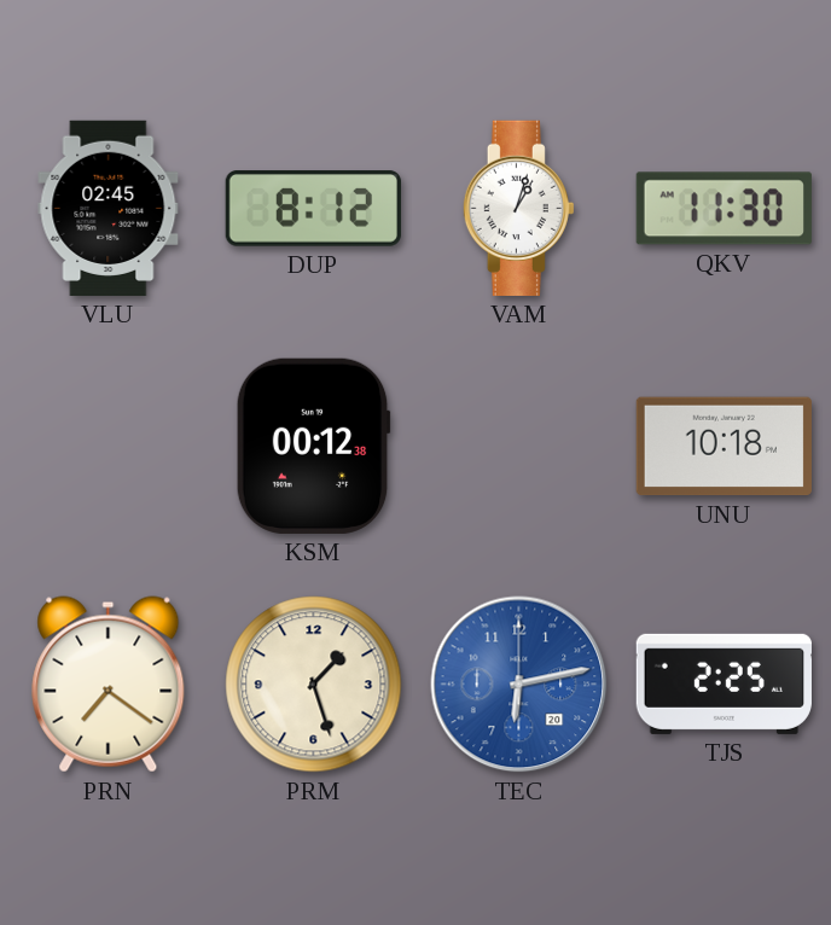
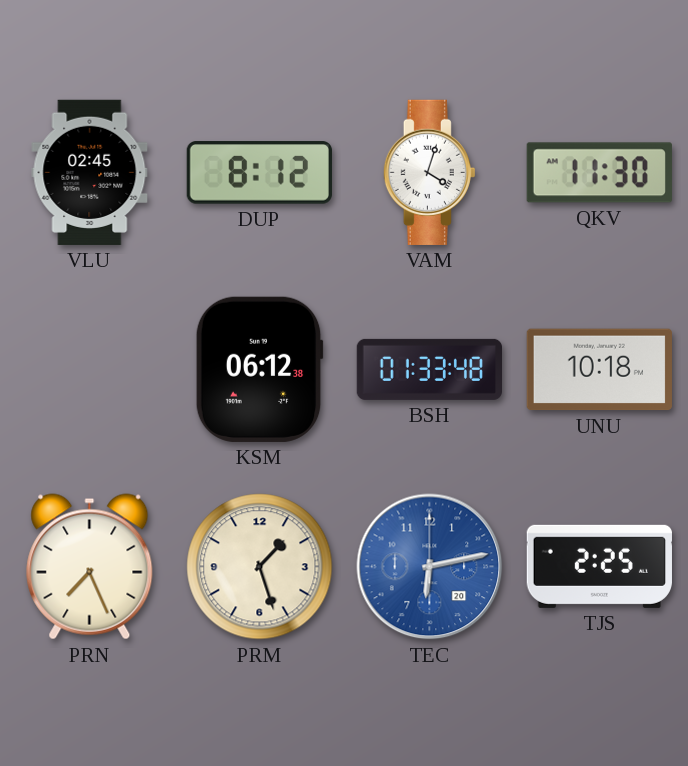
VAM: 1:03 -> 4:03
KSM: 00:12 -> 06:12
BSH: none -> 01:33
PRN: 7:21 -> 7:26
